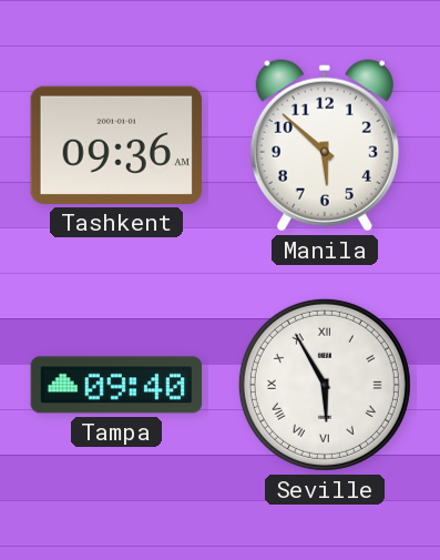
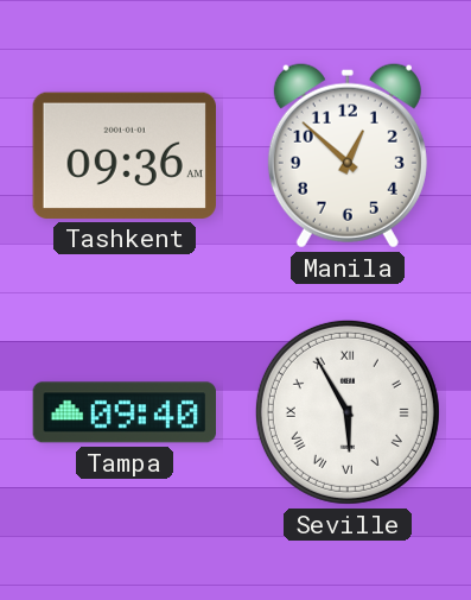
Manila: 5:52 -> 12:52
